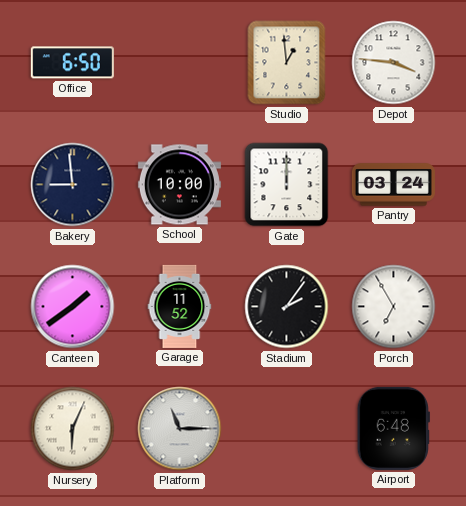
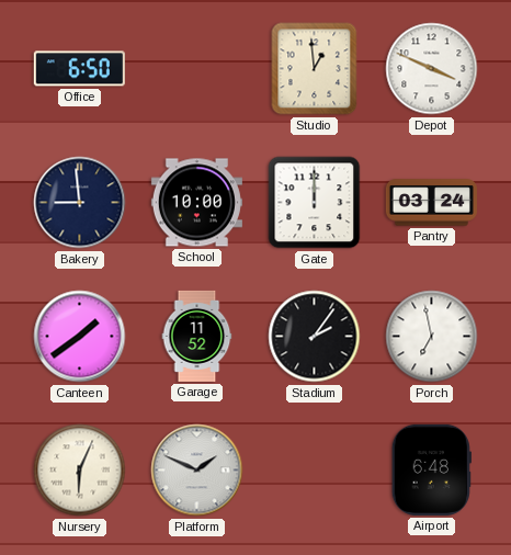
Depot: 3:46 -> 3:49
Porch: 6:55 -> 6:58
Platform: 11:15 -> 1:49
